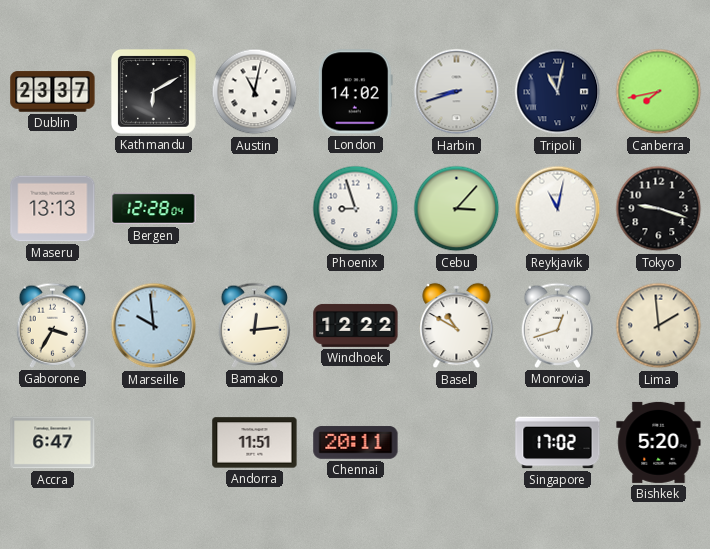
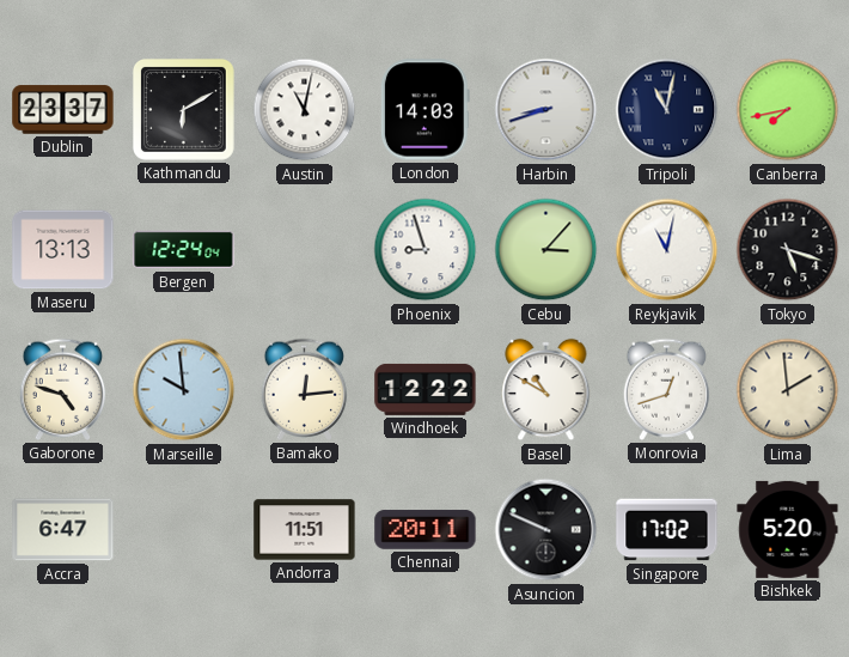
London: 14:02 -> 14:03
Bergen: 12:28 -> 12:24
Tokyo: 9:18 -> 5:18
Gaborone: 3:35 -> 4:48
Asuncion: none -> 9:49
